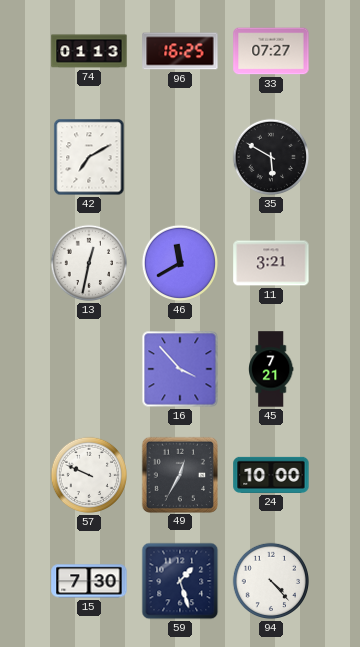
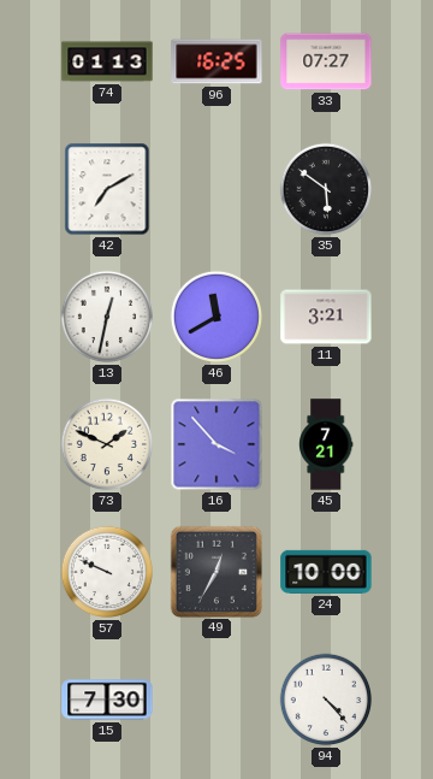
35: 5:50 -> 5:51
73: none -> 1:49
59: 1:27 -> none
